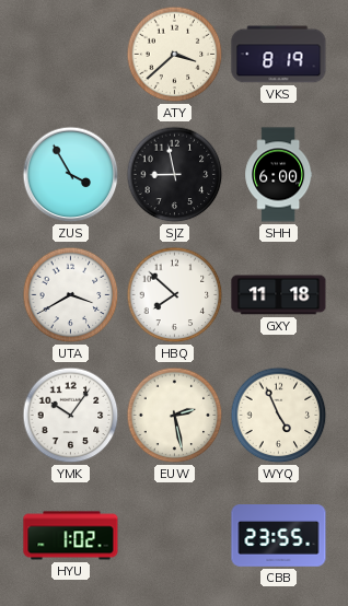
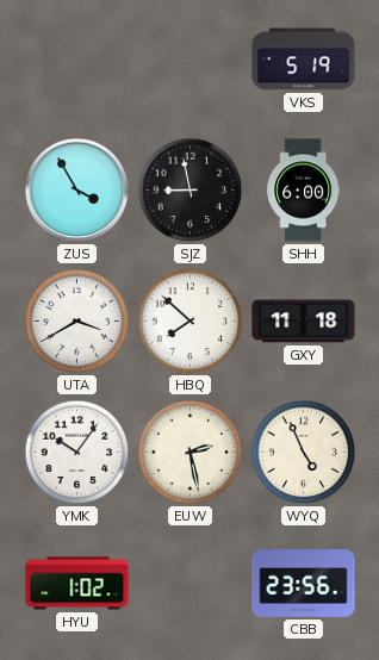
ATY: 3:38 -> none
VKS: 8:19 -> 5:19
CBB: 23:55 -> 23:56
